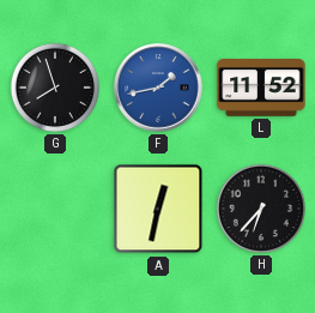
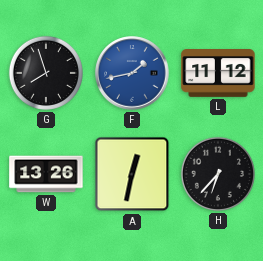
L: 11:52 -> 11:12
W: none -> 13:26
